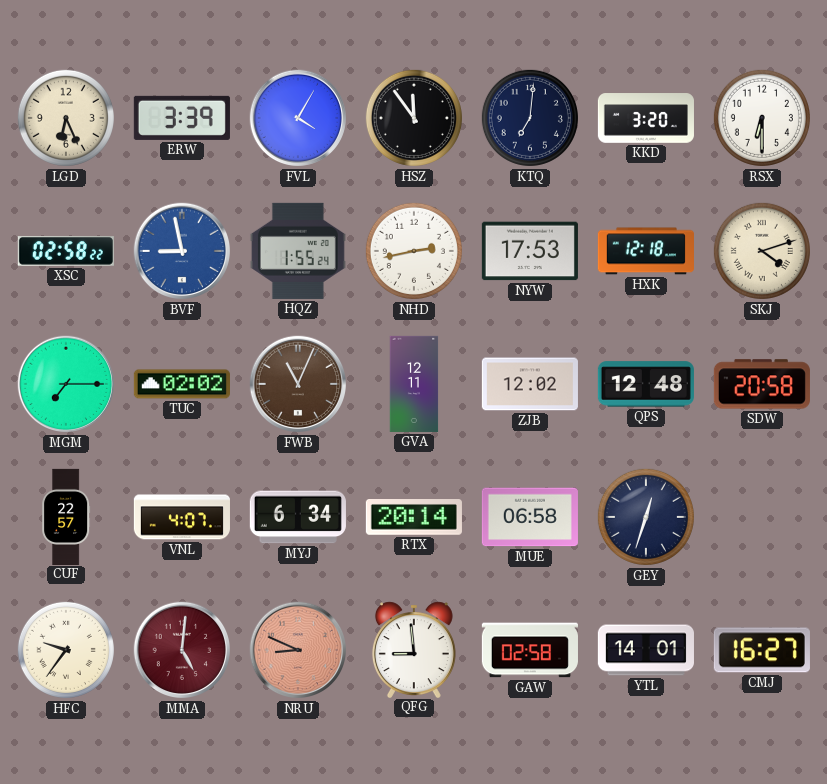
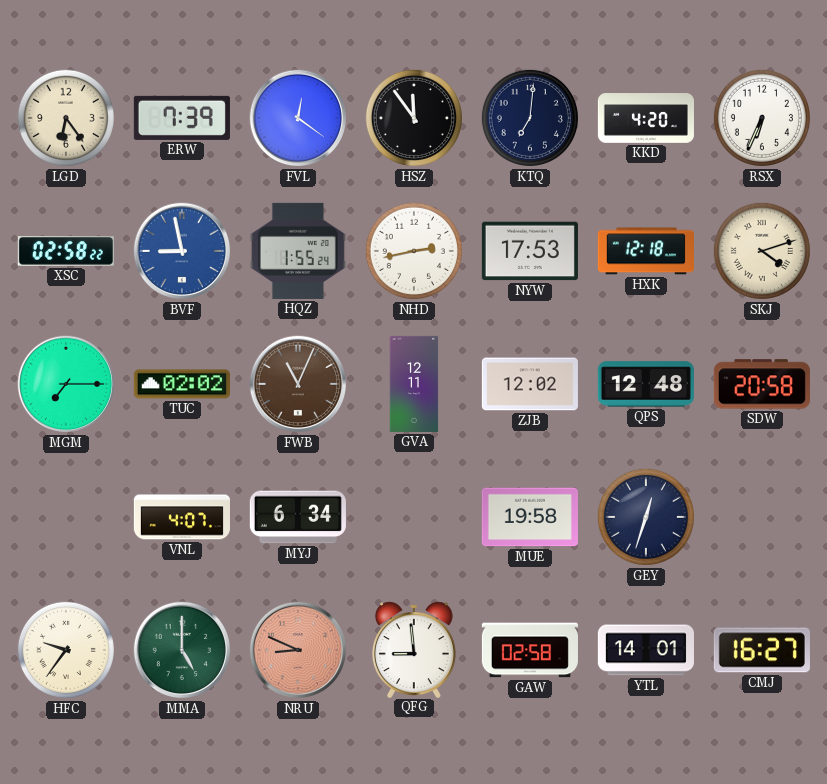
LGD: 6:26 -> 6:24
ERW: 3:39 -> 7:39
FVL: 4:05 -> 12:21
KKD: 3:20 -> 4:20
RSX: 6:30 -> 6:34
CUF: 22:57 -> none
RTX: 20:14 -> none
MUE: 06:58 -> 19:58
MMA: 5:01 -> 5:00
MMA dial: burgundy -> green
